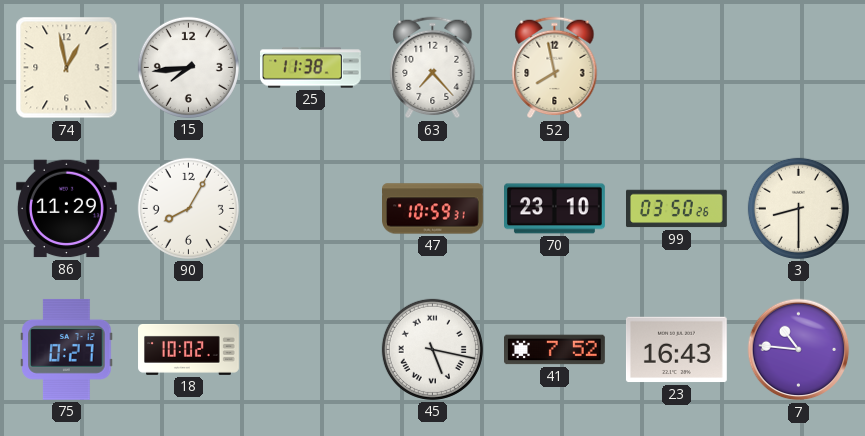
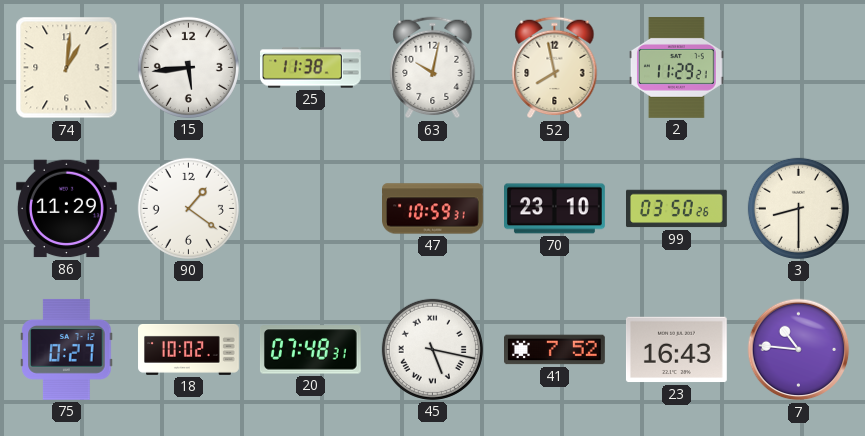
74: 12:58 -> 1:01
15: 7:44 -> 5:44
63: 7:23 -> 10:02
2: none -> 11:29
90: 8:05 -> 1:21
20: none -> 07:48
